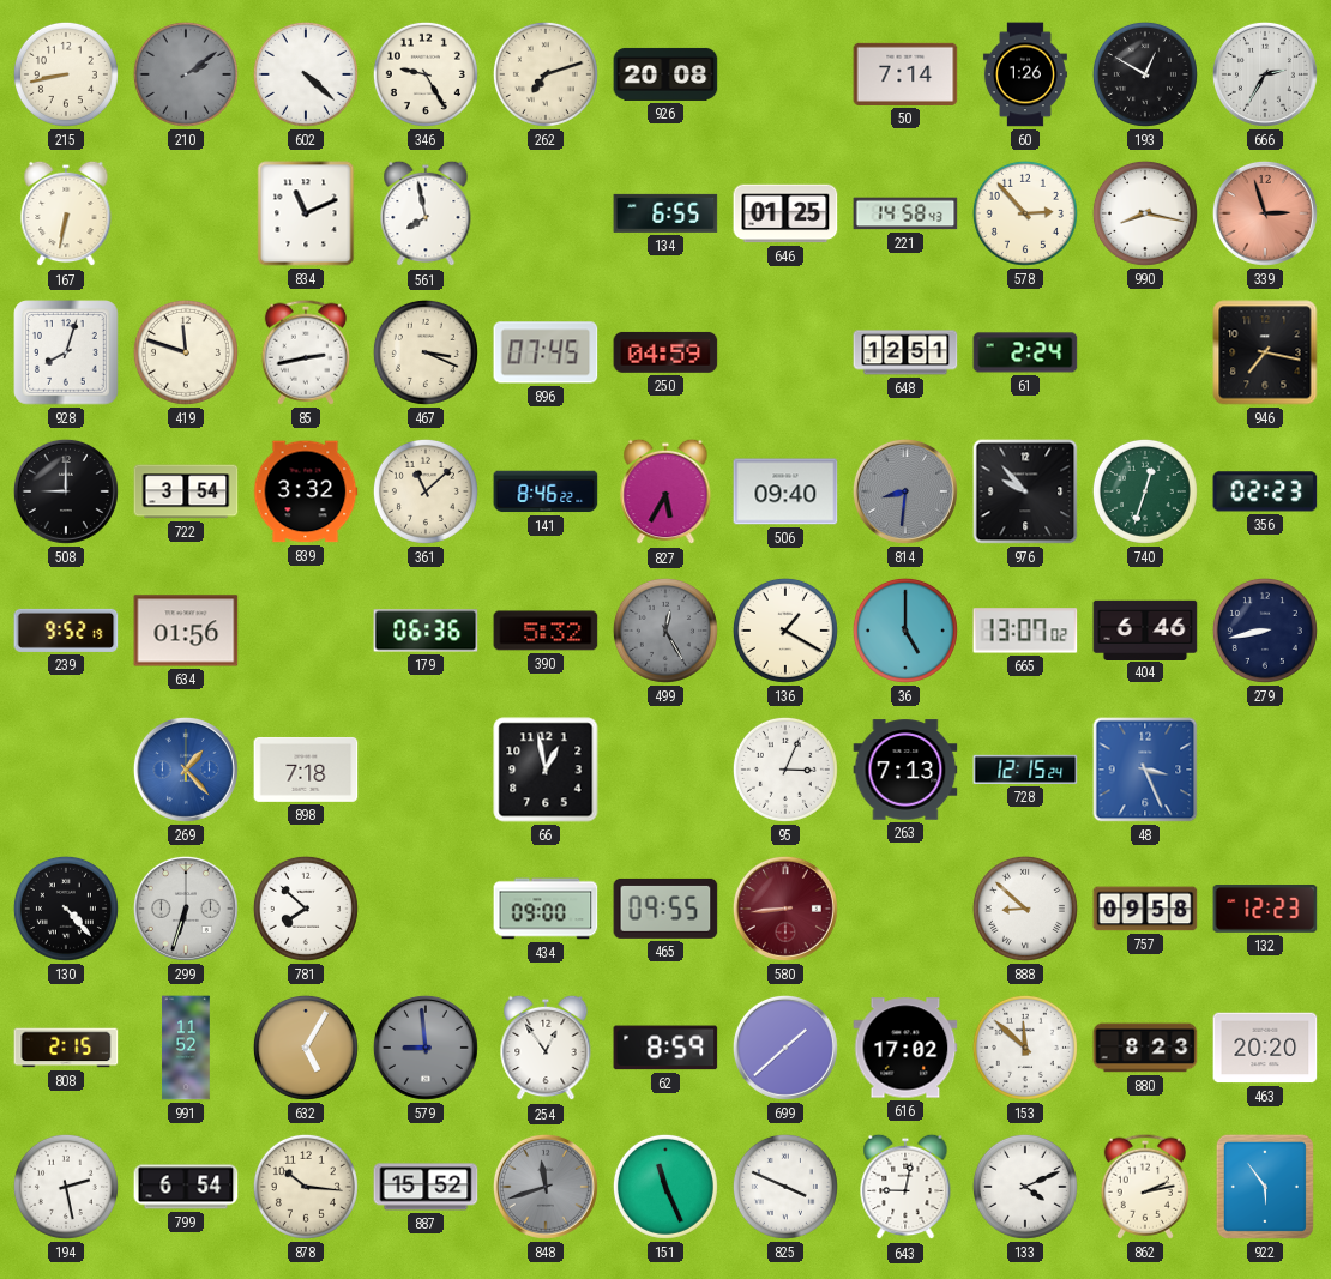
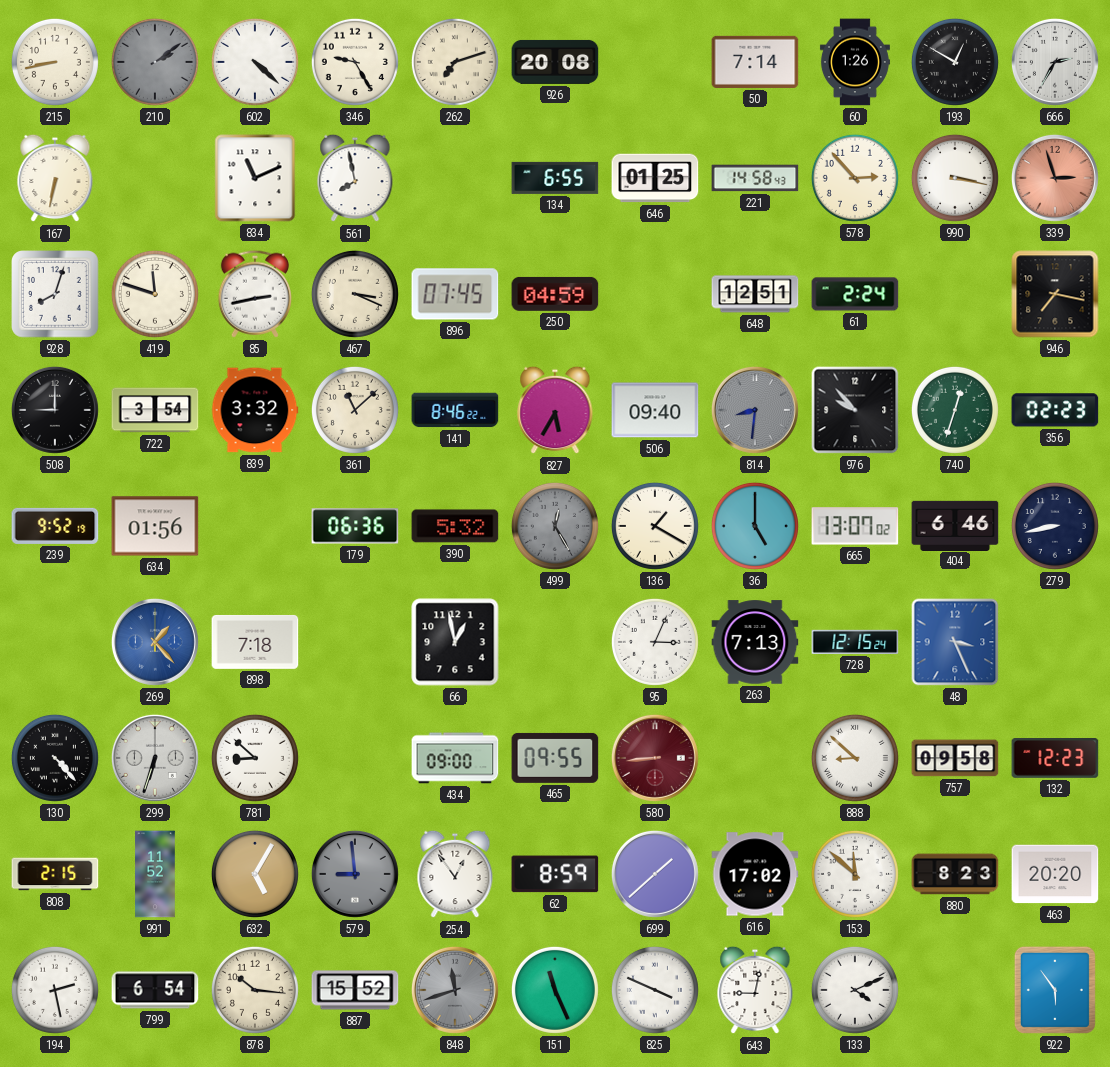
990: 8:17 -> 3:17
781: 7:52 -> 8:52
862: 2:13 -> none
